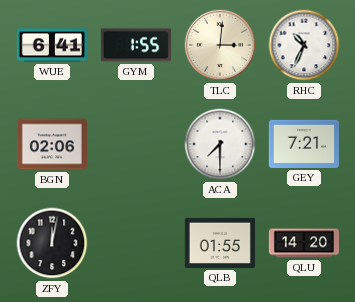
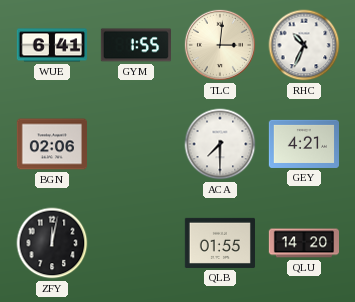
GEY: 7:21 -> 4:21
